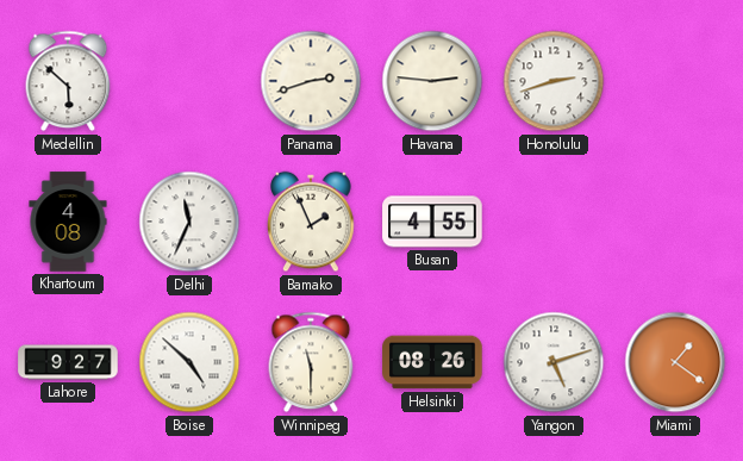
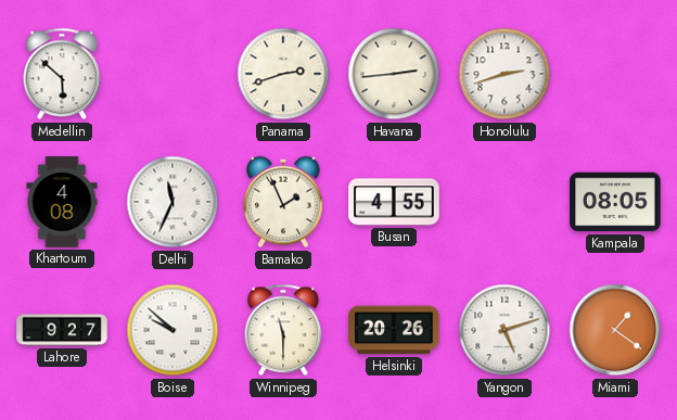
Havana: 2:46 -> 2:44
Kampala: none -> 08:05
Boise: 4:52 -> 9:52
Helsinki: 08:26 -> 20:26
